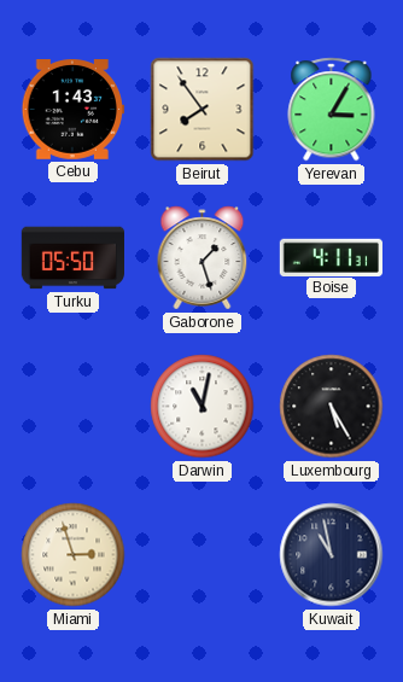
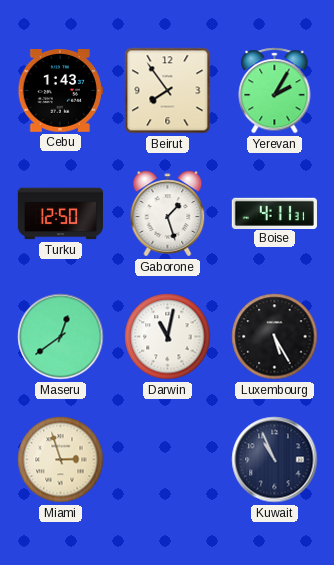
Yerevan: 3:05 -> 2:05
Turku: 05:50 -> 12:50
Maseru: none -> 12:39
Kuwait: 10:58 -> 10:56
